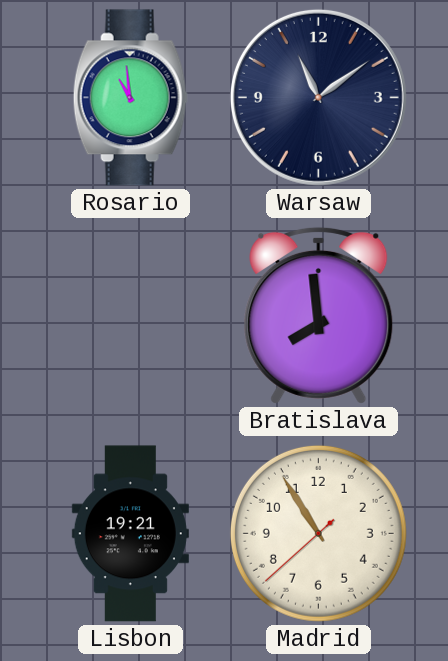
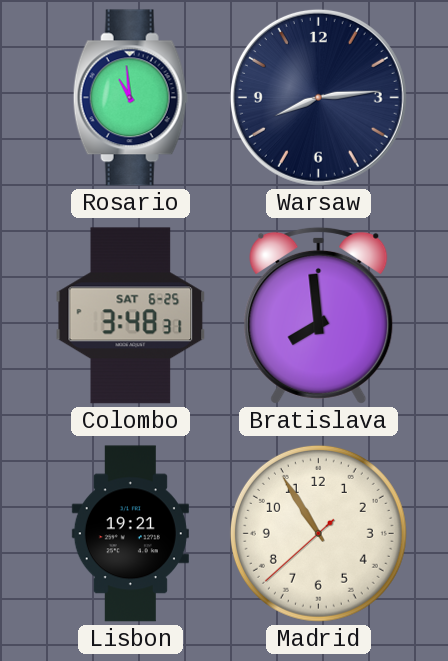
Warsaw: 11:09 -> 8:14
Colombo: none -> 3:48
